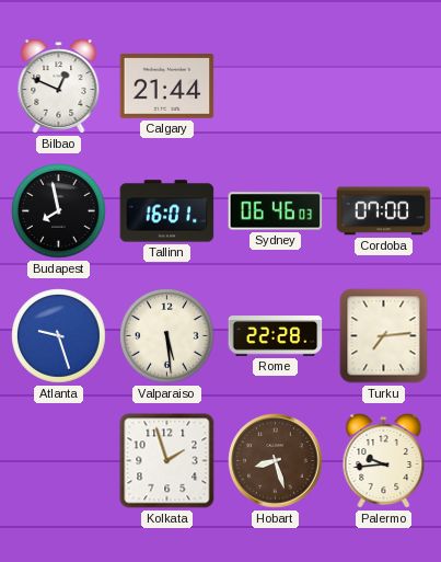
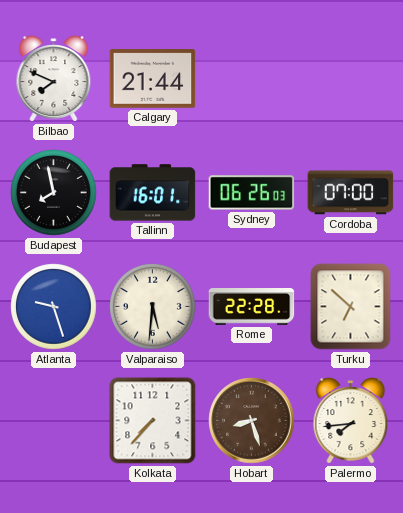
Bilbao: 12:49 -> 7:49
Sydney: 06:46 -> 06:26
Valparaiso: 5:29 -> 5:31
Turku: 7:14 -> 6:52
Kolkata: 1:57 -> 7:37
Palermo: 9:44 -> 7:44
